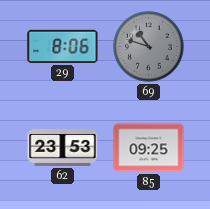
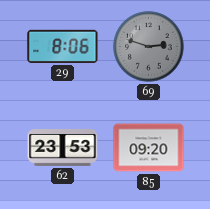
69: 10:48 -> 2:48
85: 09:25 -> 09:20
